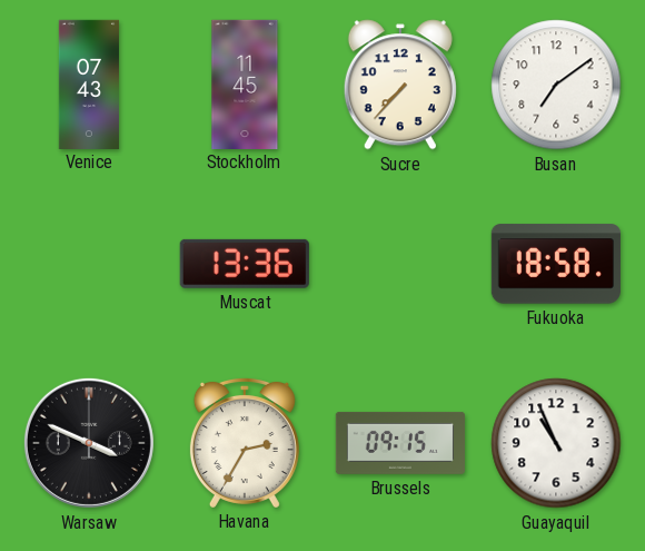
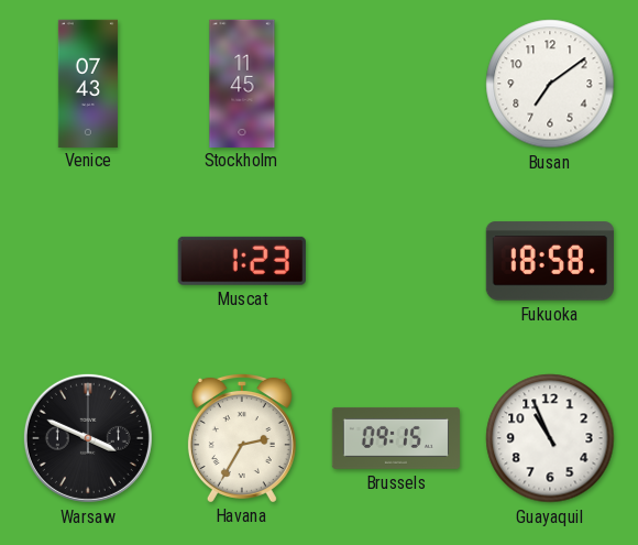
Sucre: 7:37 -> none
Muscat: 13:36 -> 1:23
